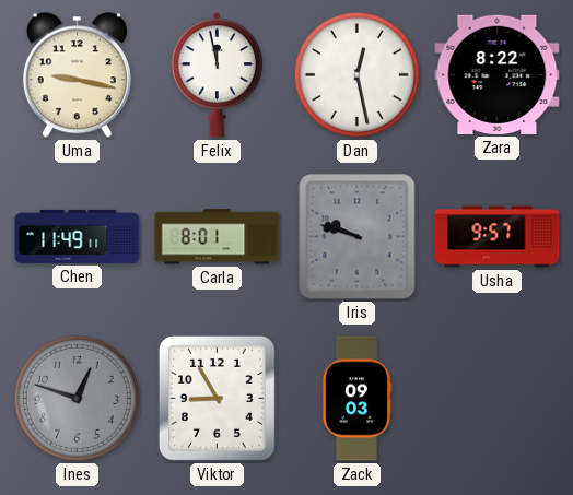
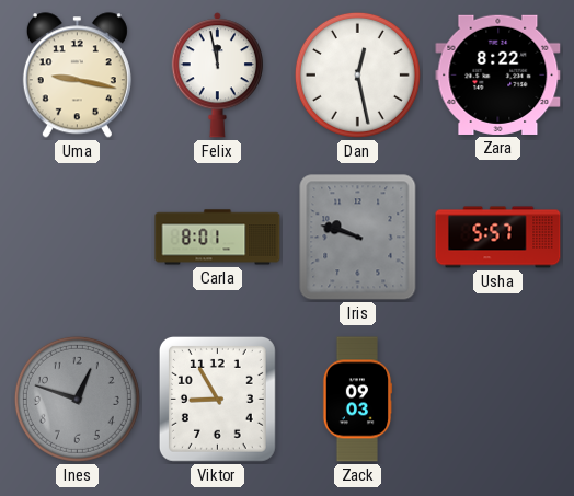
Chen: 11:49 -> none
Usha: 9:57 -> 5:57
